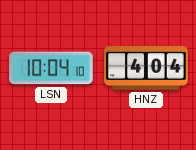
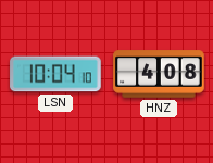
HNZ: 4:04 -> 4:08
